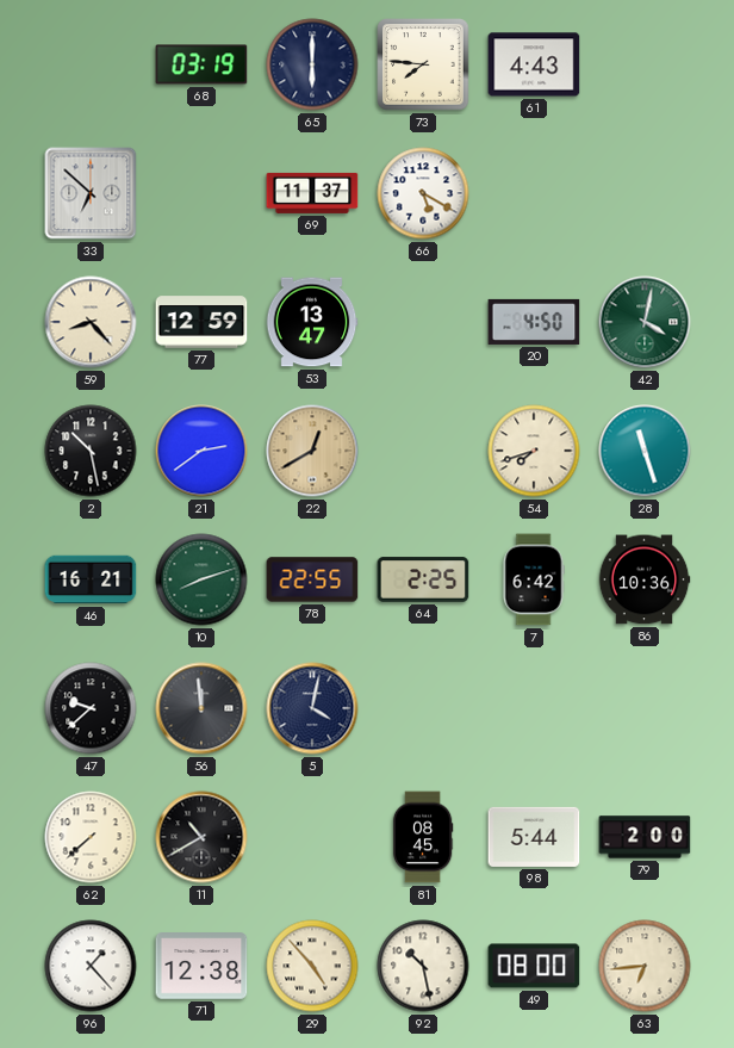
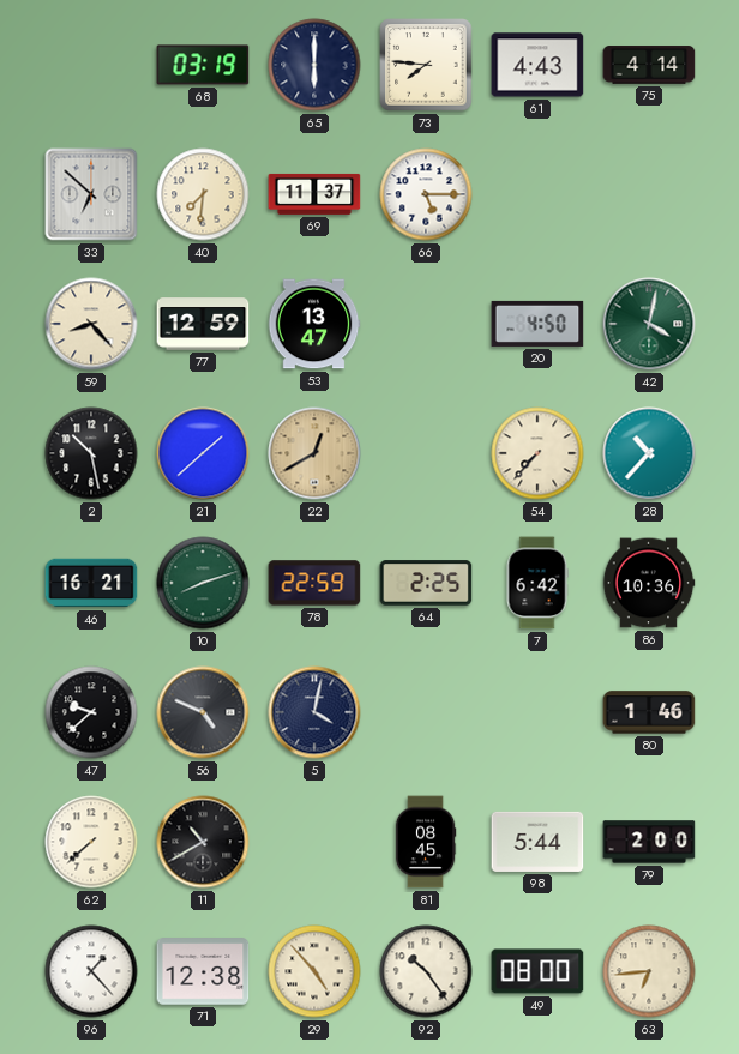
75: none -> 4:14
40: none -> 7:31
66: 5:20 -> 5:15
21: 2:39 -> 1:38
54: 7:42 -> 7:37
28: 11:27 -> 10:37
78: 22:55 -> 22:59
56: 11:59 -> 4:49
80: none -> 1:46
92: 10:28 -> 10:24
